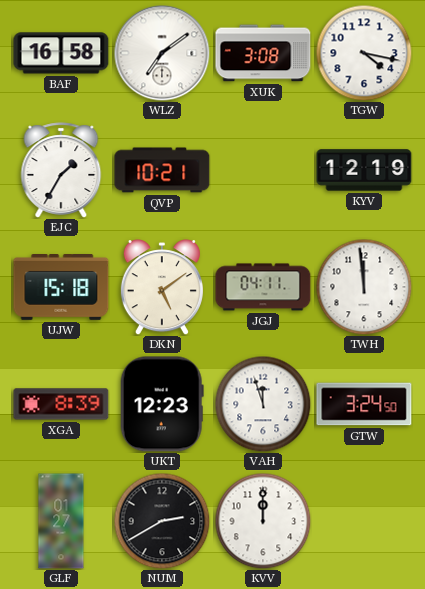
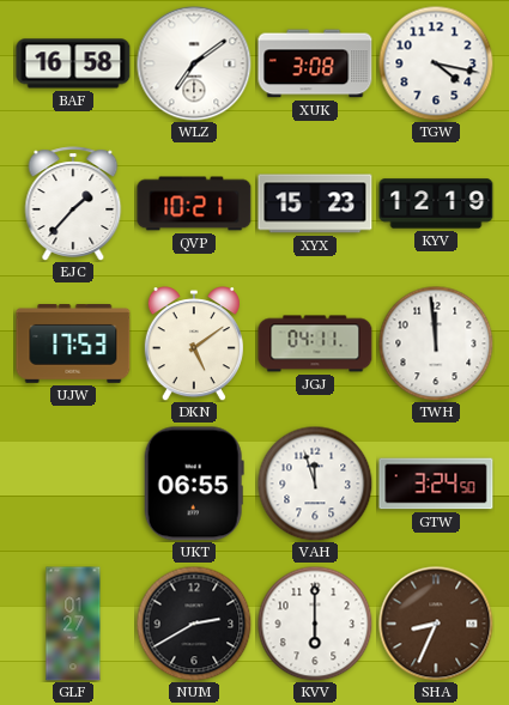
EJC: 1:35 -> 1:37
XYX: none -> 15:23
UJW: 15:18 -> 17:53
XGA: 8:39 -> none
UKT: 12:23 -> 06:55
KVV: 12:00 -> 6:00
SHA: none -> 8:34
